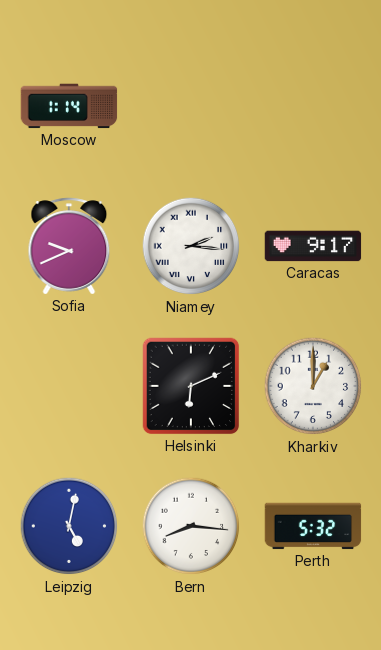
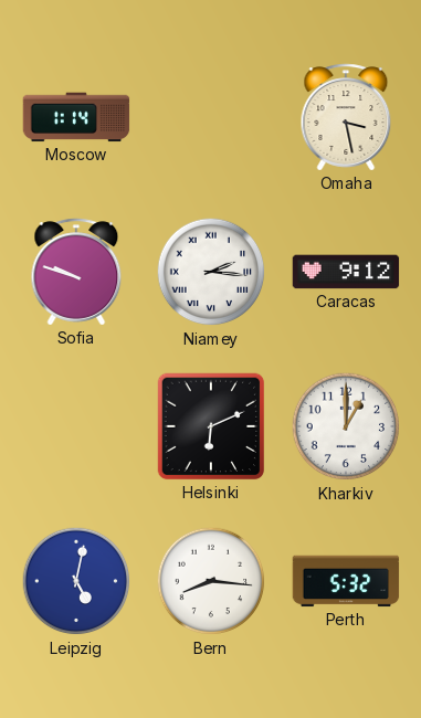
Omaha: none -> 3:28
Sofia: 9:41 -> 9:48
Caracas: 9:17 -> 9:12
